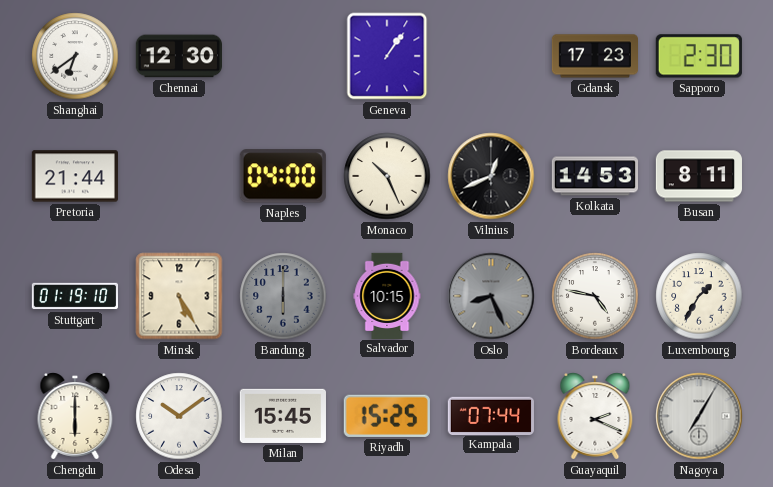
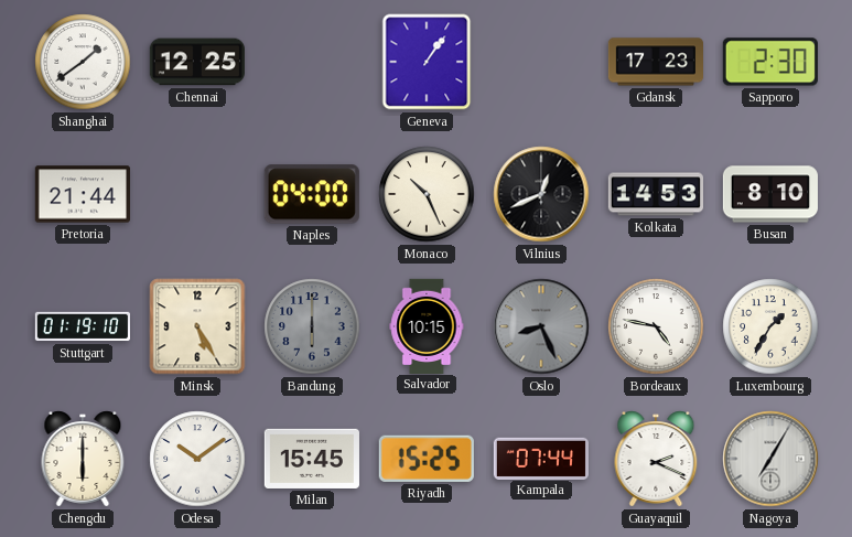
Shanghai: 6:39 -> 1:39
Chennai: 12:30 -> 12:25
Busan: 8:11 -> 8:10
